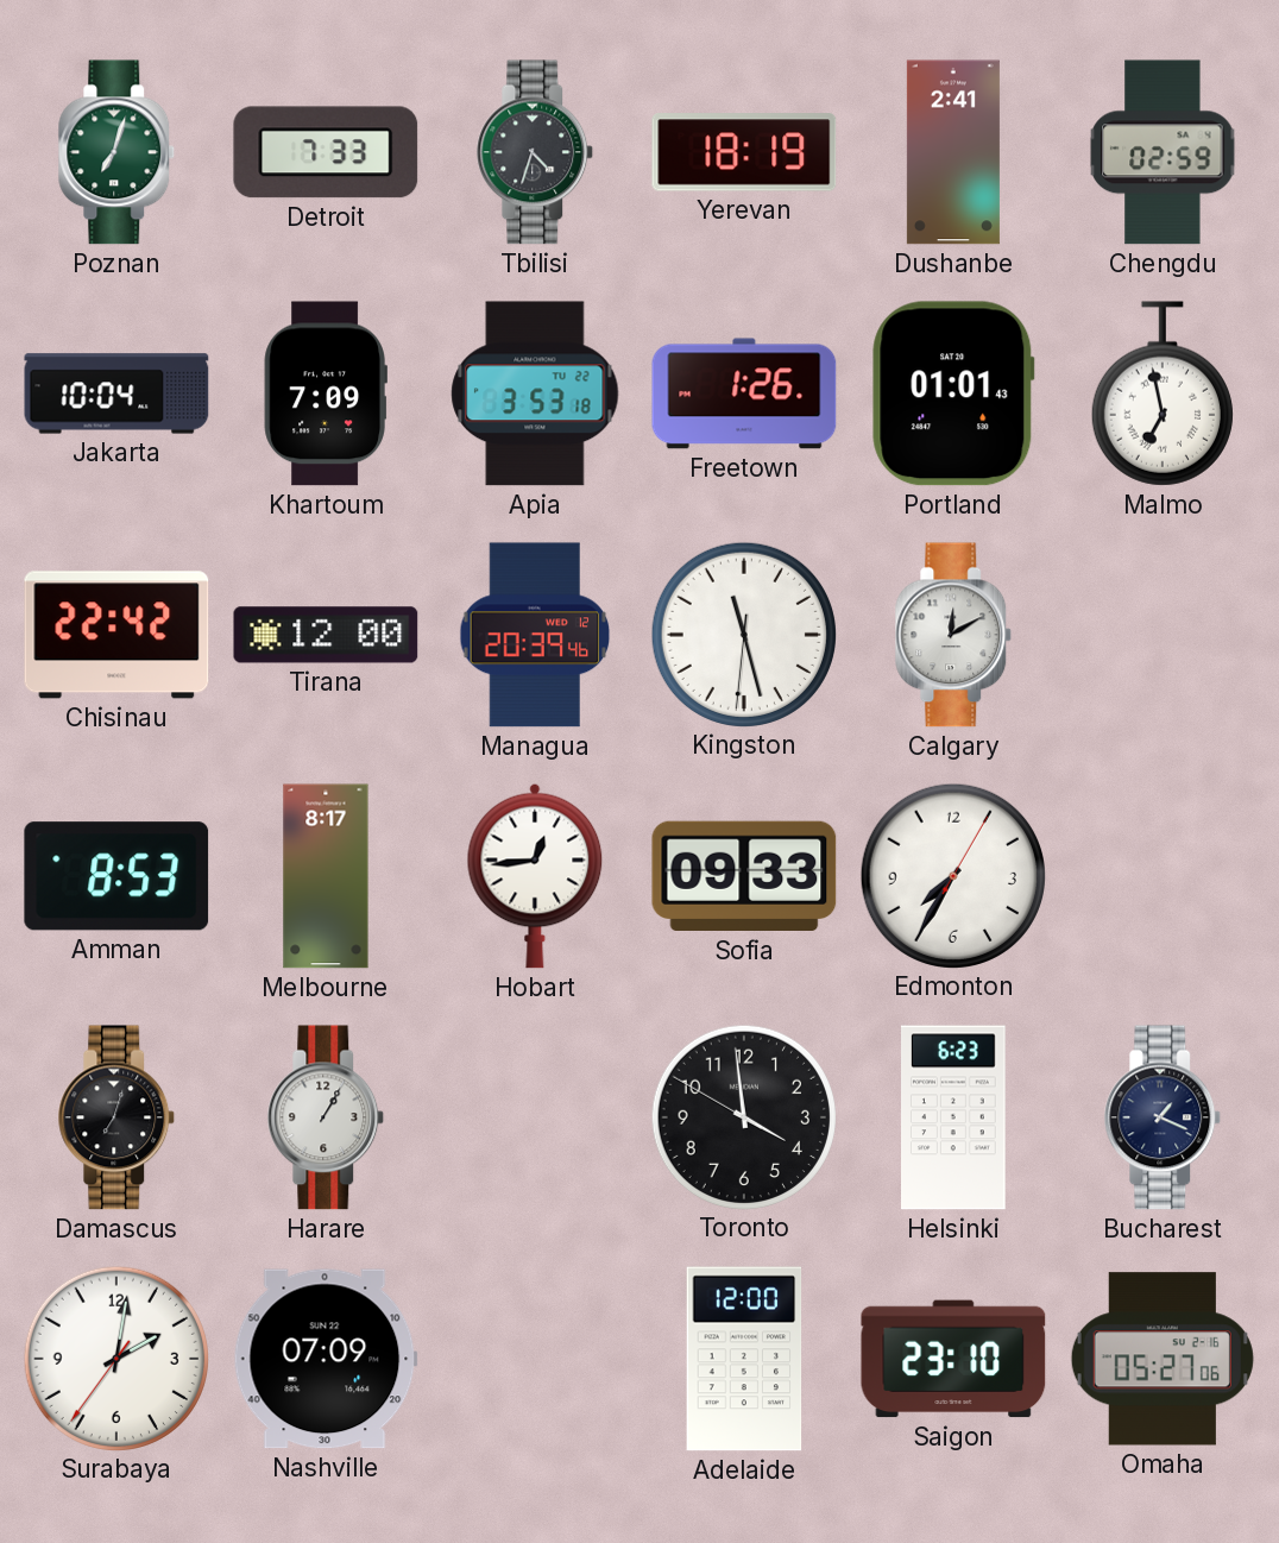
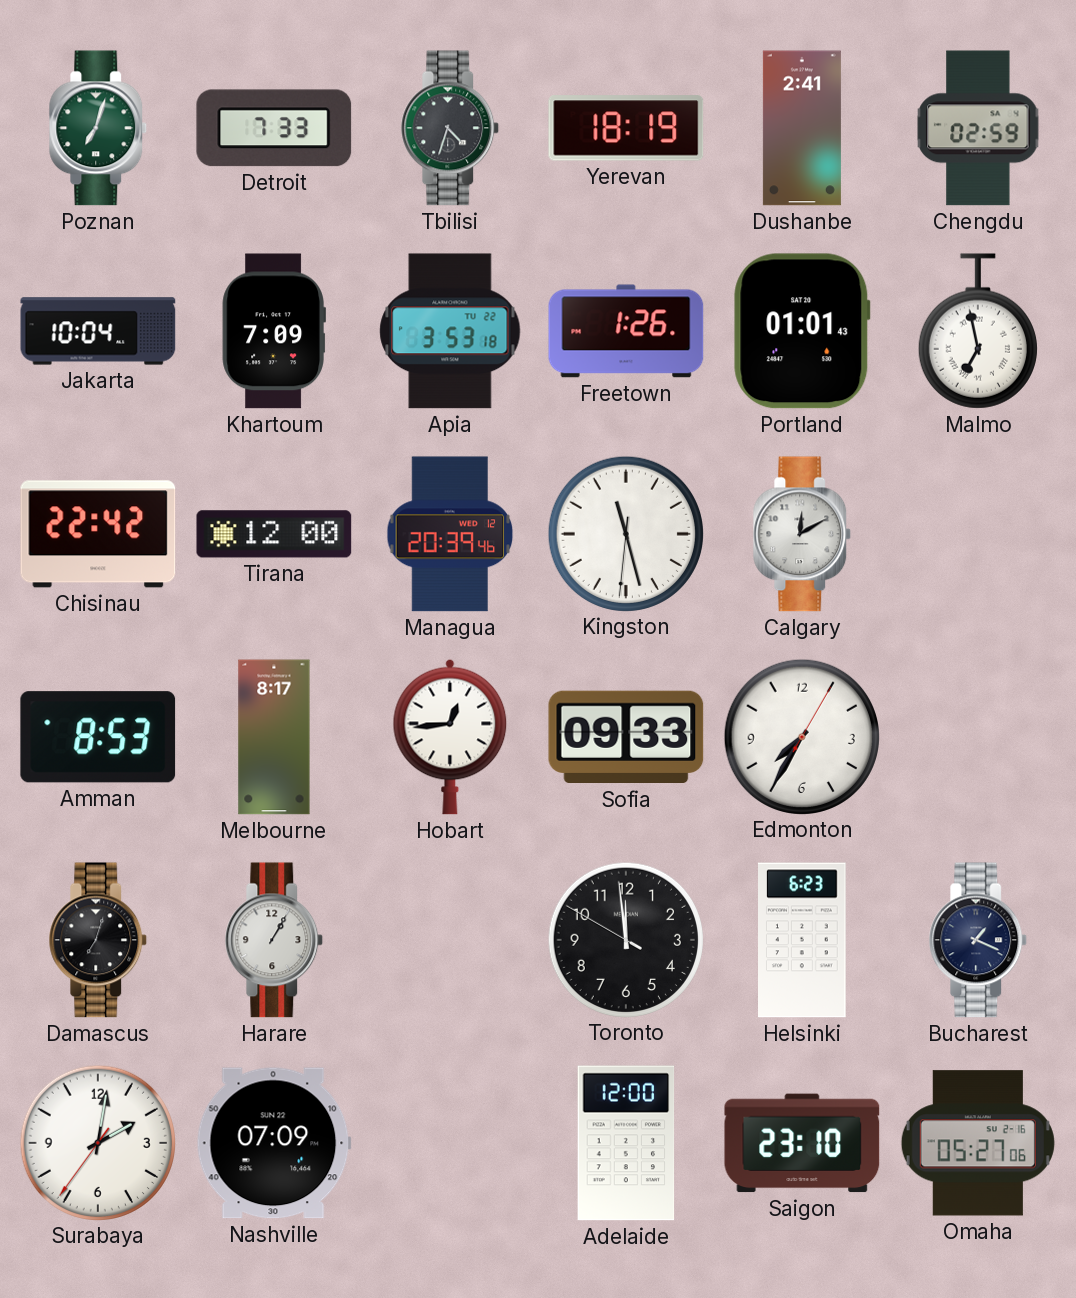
Toronto: 3:58 -> 11:58
